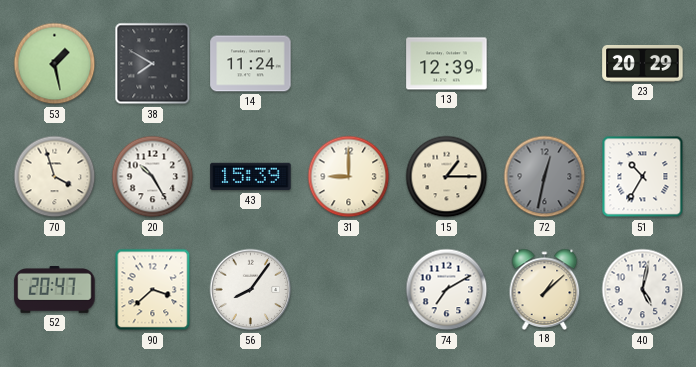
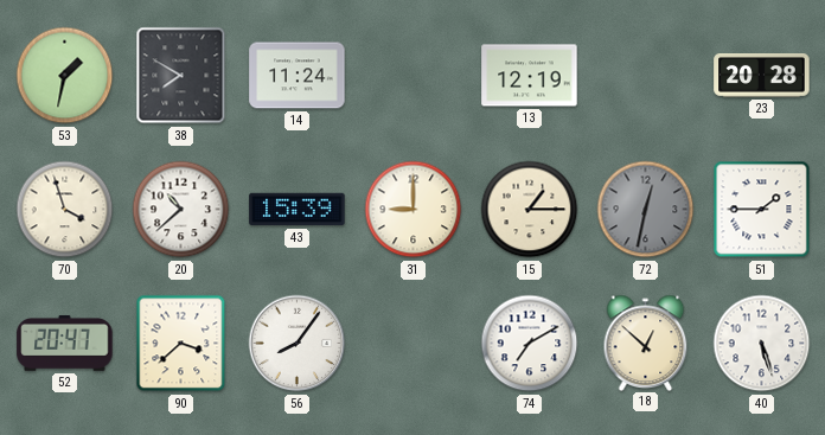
53: 1:28 -> 1:32
13: 12:39 -> 12:19
23: 20:29 -> 20:28
20: 10:25 -> 10:38
51: 10:35 -> 1:45
18: 1:08 -> 12:52
40: 5:02 -> 5:27
